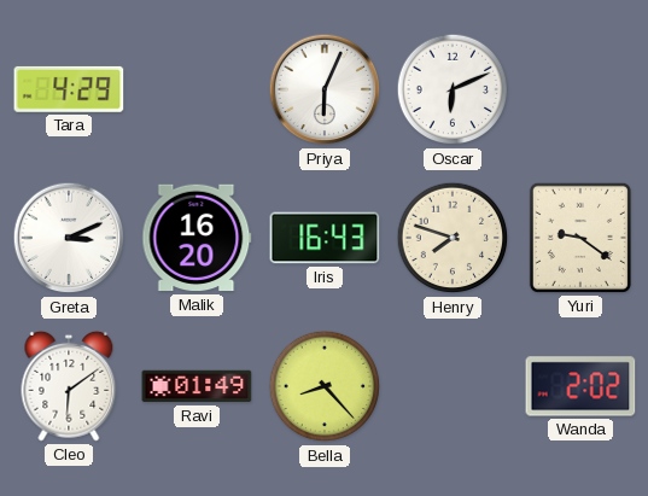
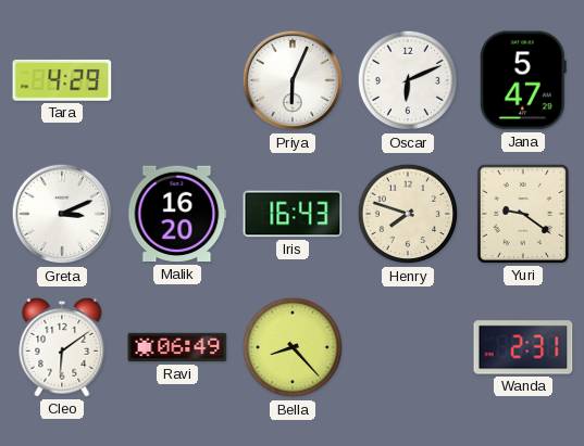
Jana: none -> 5:47
Ravi: 01:49 -> 06:49
Wanda: 2:02 -> 2:31
